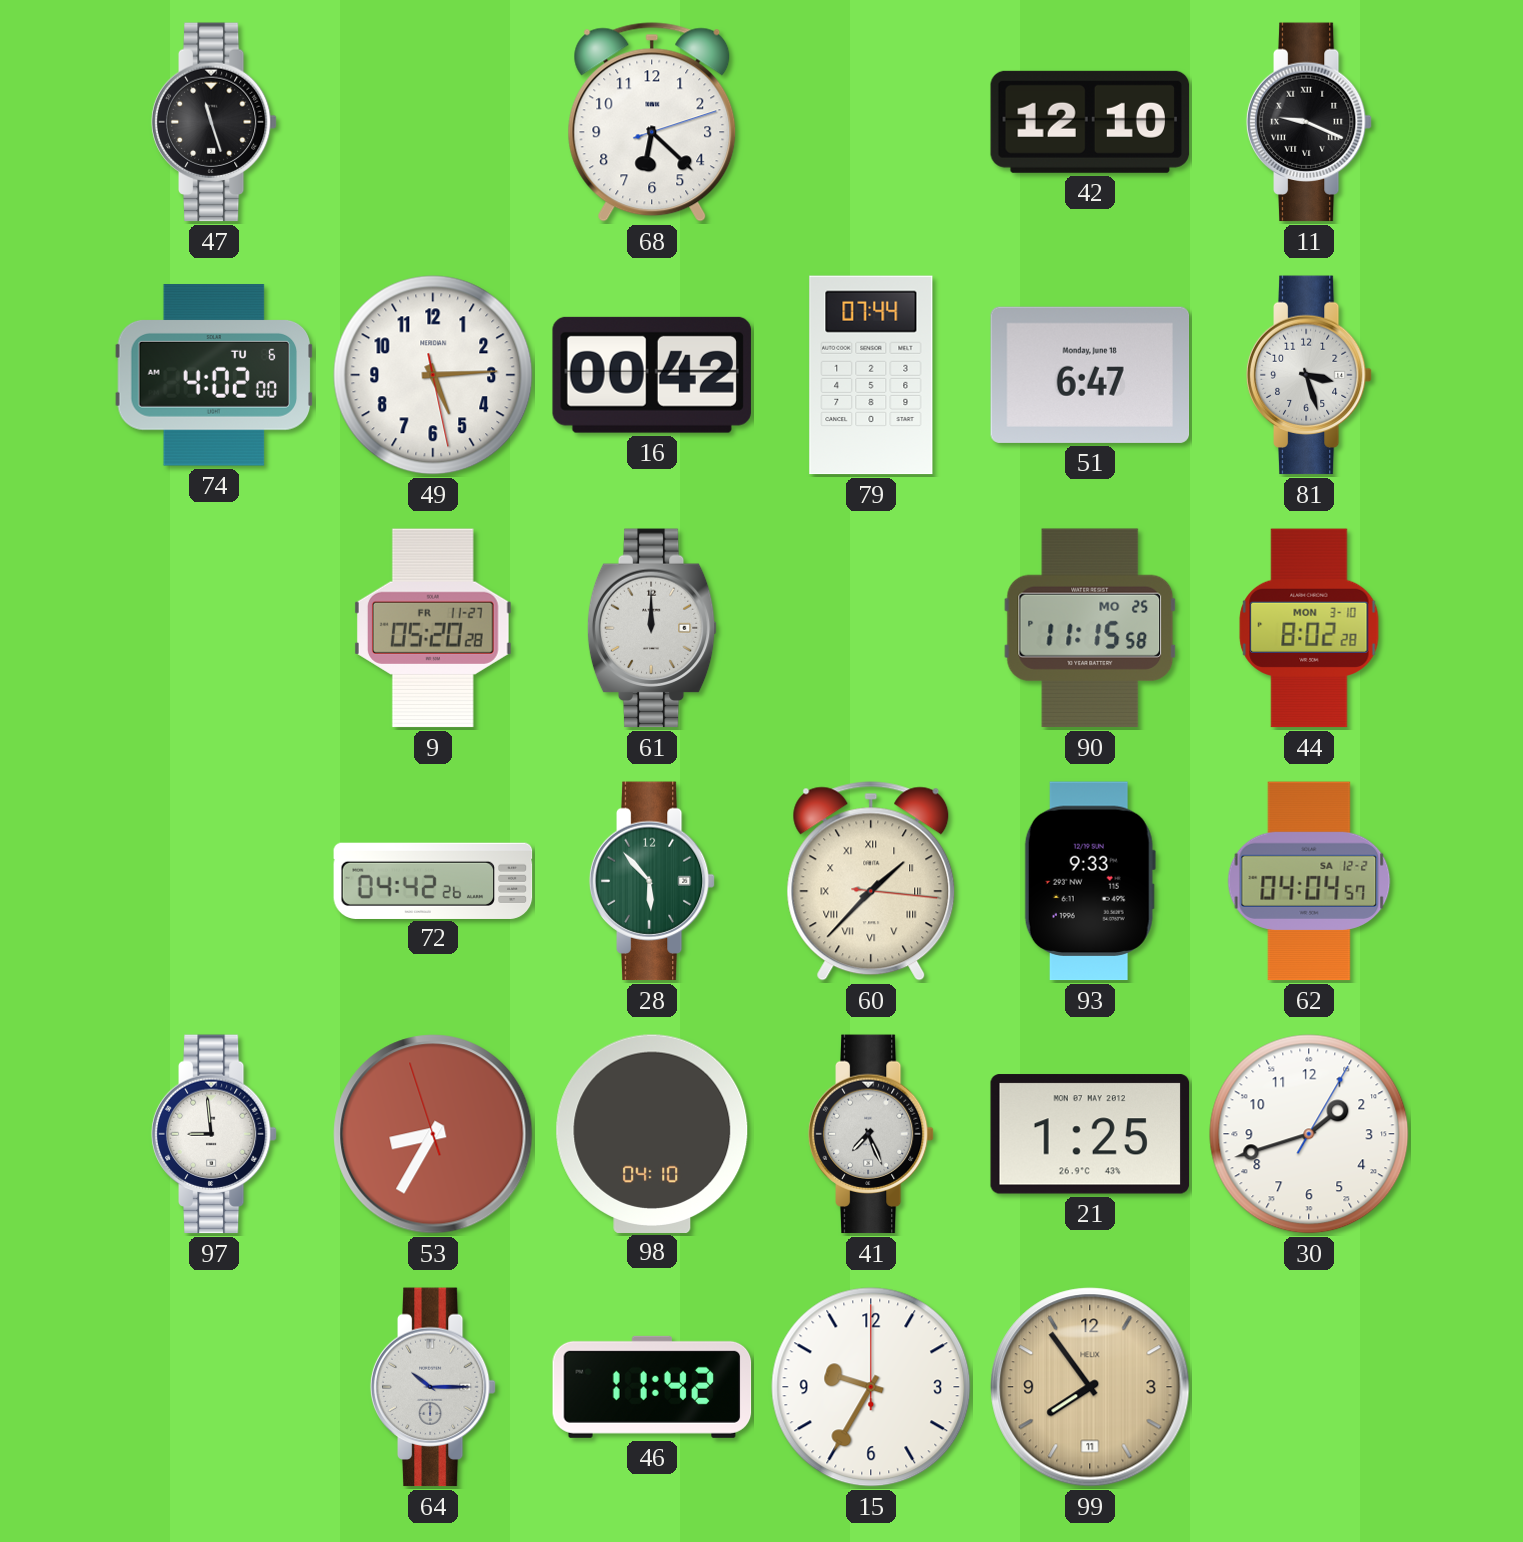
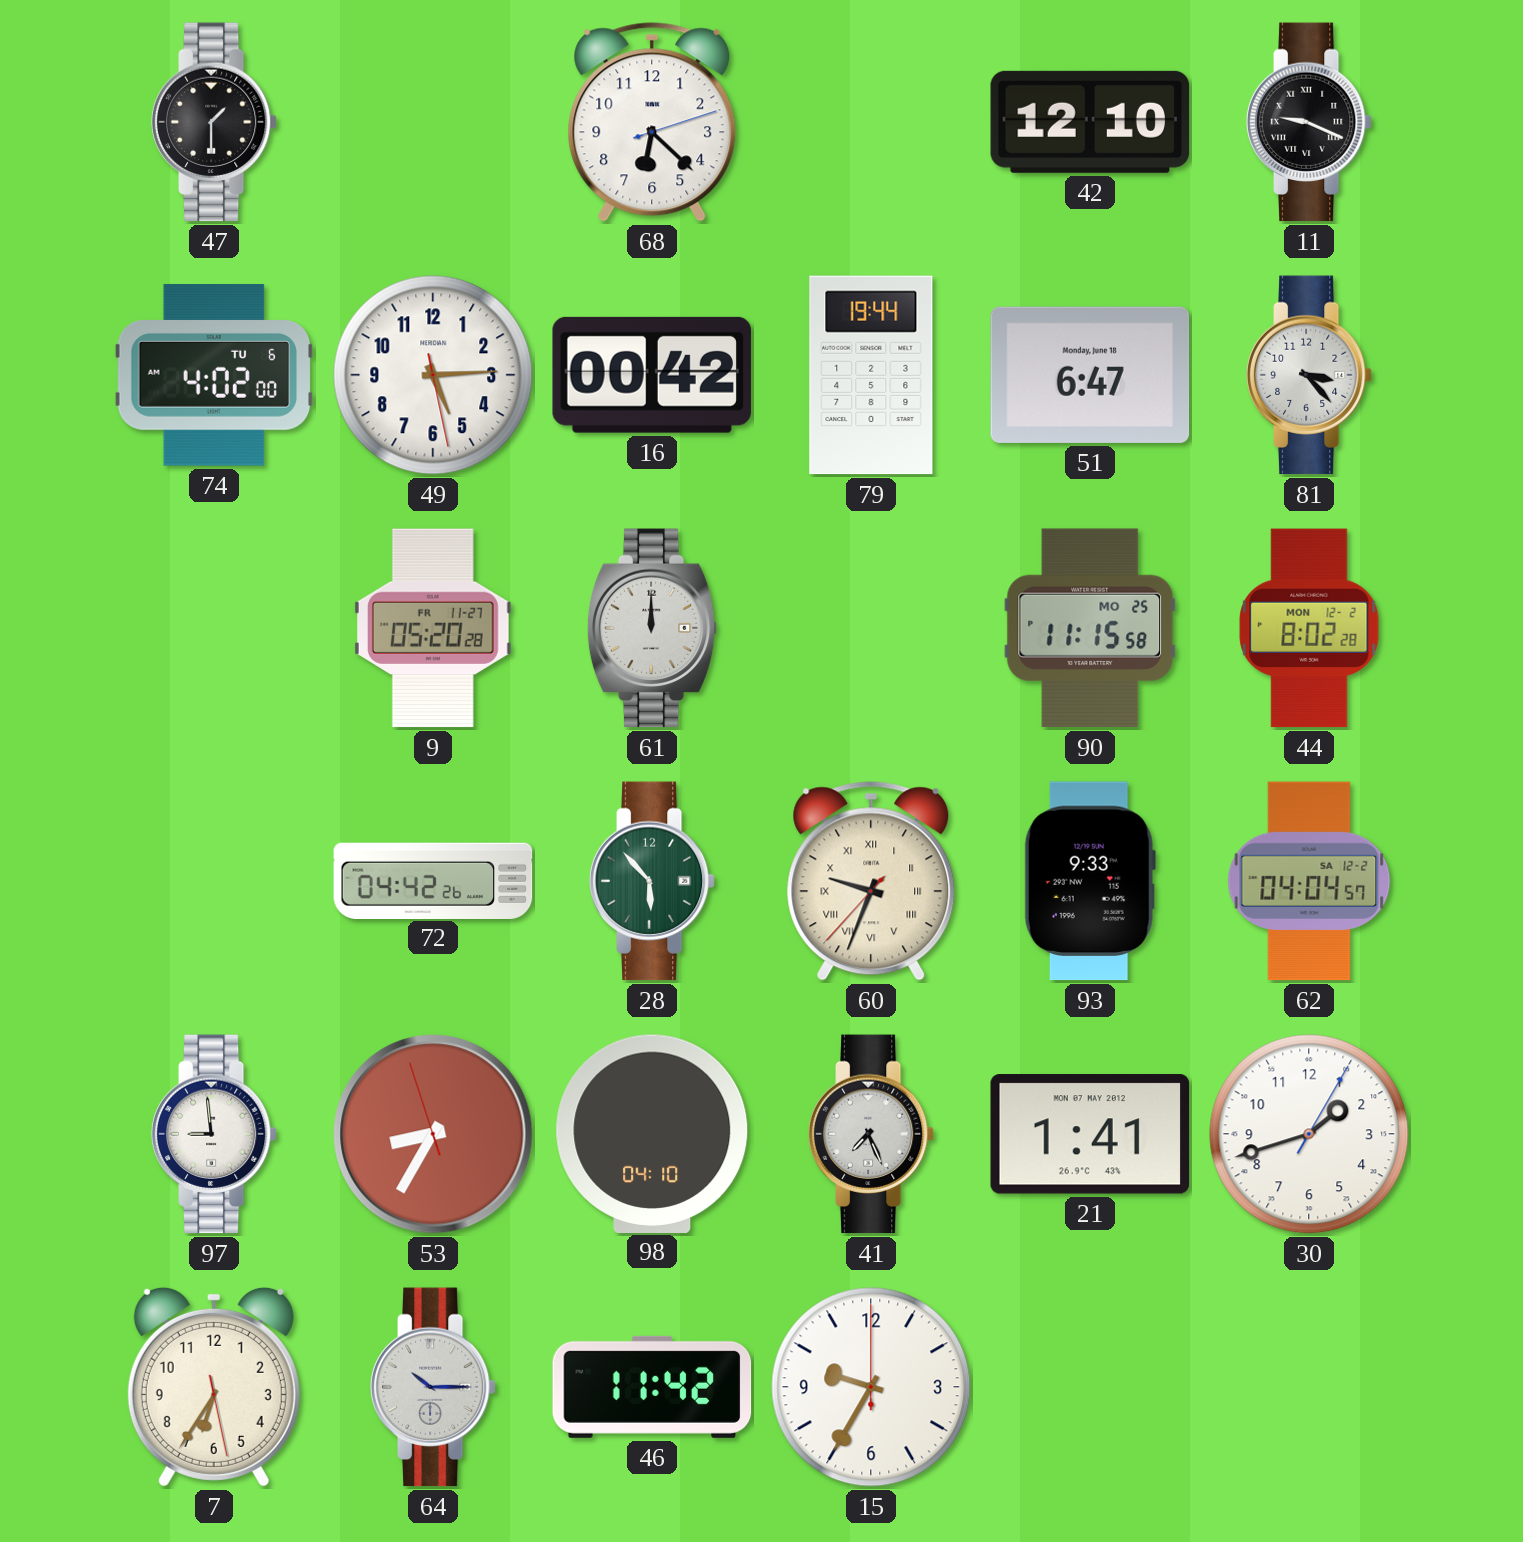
47: 11:27 -> 1:30
79: 07:44 -> 19:44
81: 3:27 -> 3:23
44 date: MON 3-10 -> MON 12-2
60: 1:37 -> 9:33
21: 1:25 -> 1:41
7: none -> 6:35
99: 7:54 -> none
